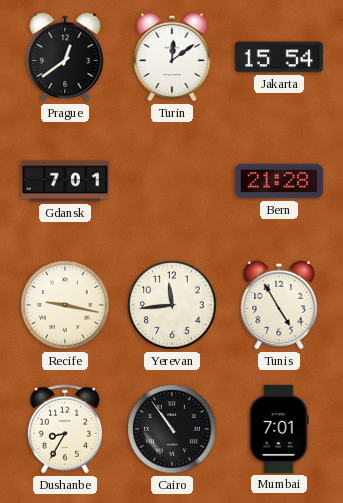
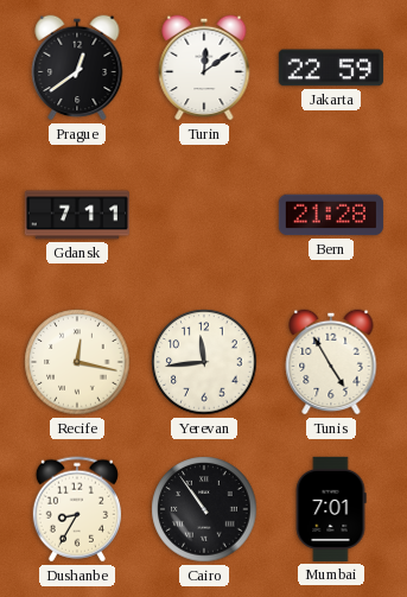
Jakarta: 15:54 -> 22:59
Gdansk: 7:01 -> 7:11
Recife: 9:17 -> 12:17
